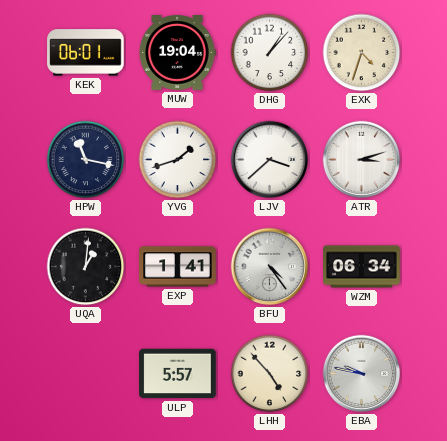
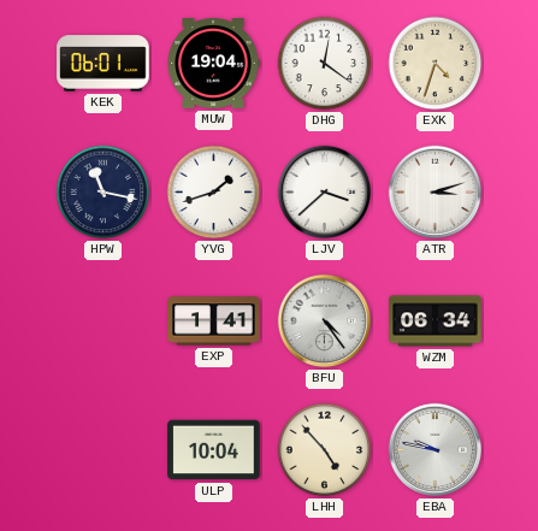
DHG: 1:07 -> 12:21
UQA: 1:01 -> none
ULP: 5:57 -> 10:04
